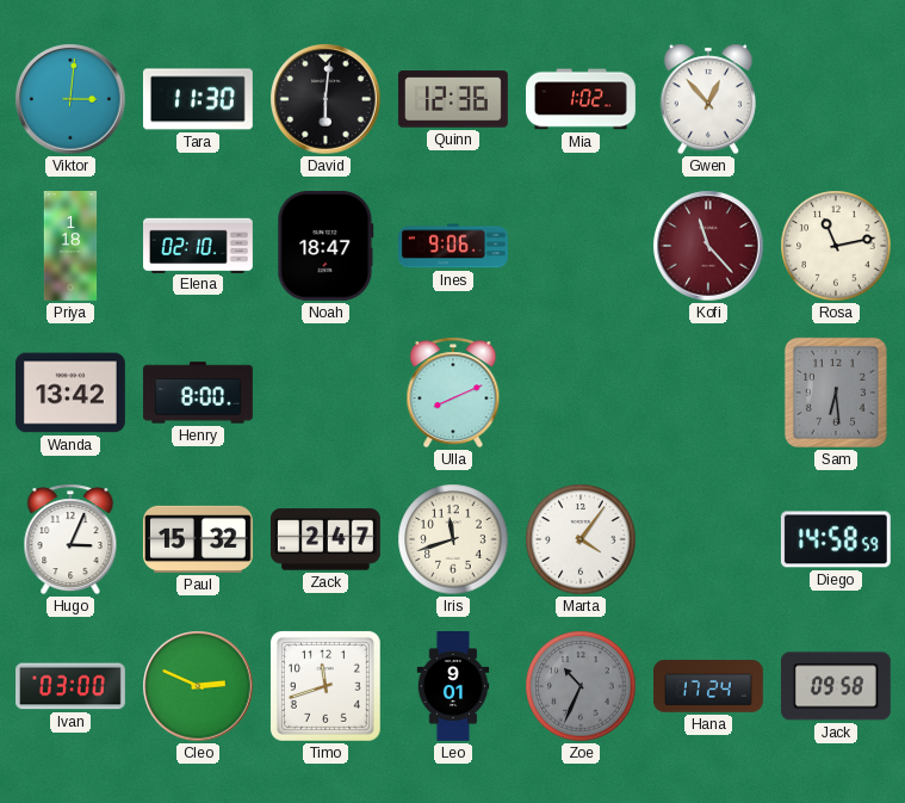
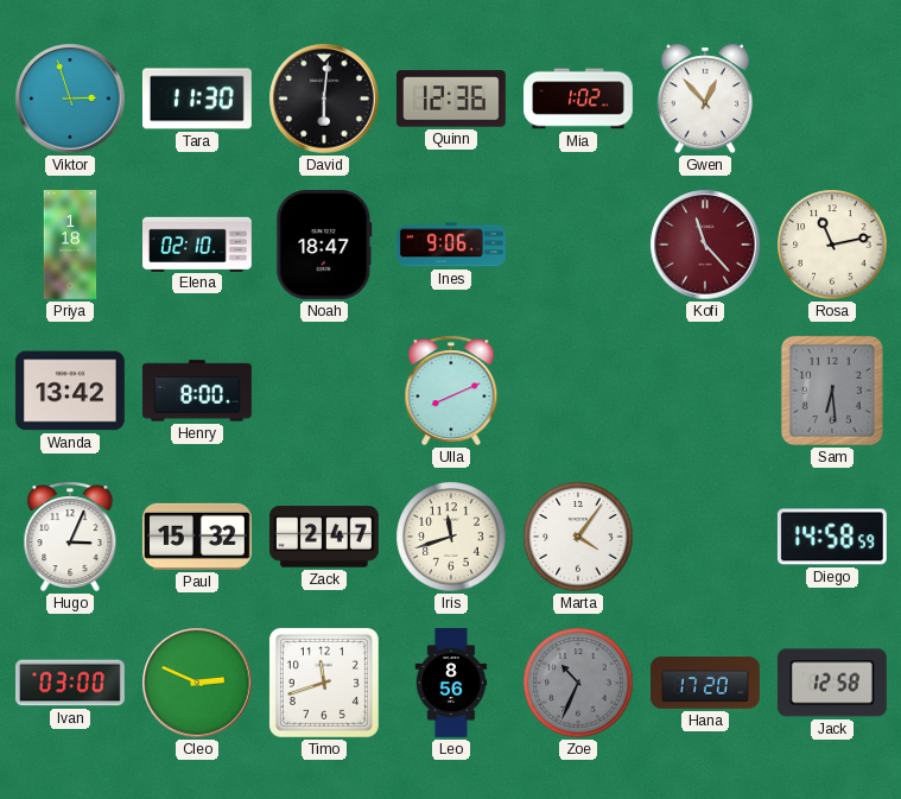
Viktor: 3:01 -> 2:57
Leo: 9:01 -> 8:56
Hana: 17:24 -> 17:20
Jack: 09:58 -> 12:58
